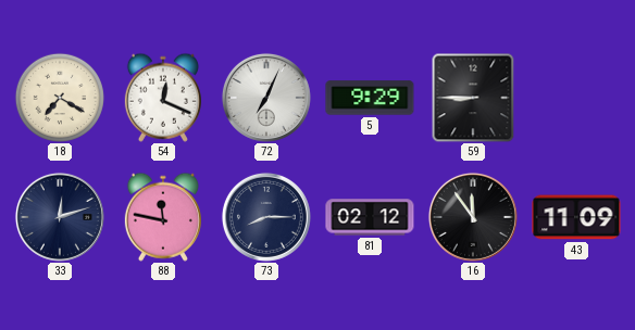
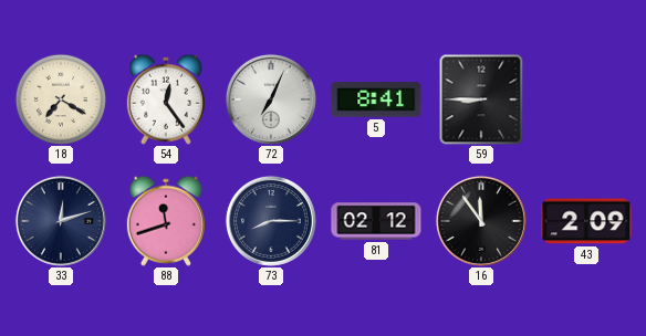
54: 12:19 -> 12:24
5: 9:29 -> 8:41
88: 11:47 -> 11:42
43: 11:09 -> 2:09
